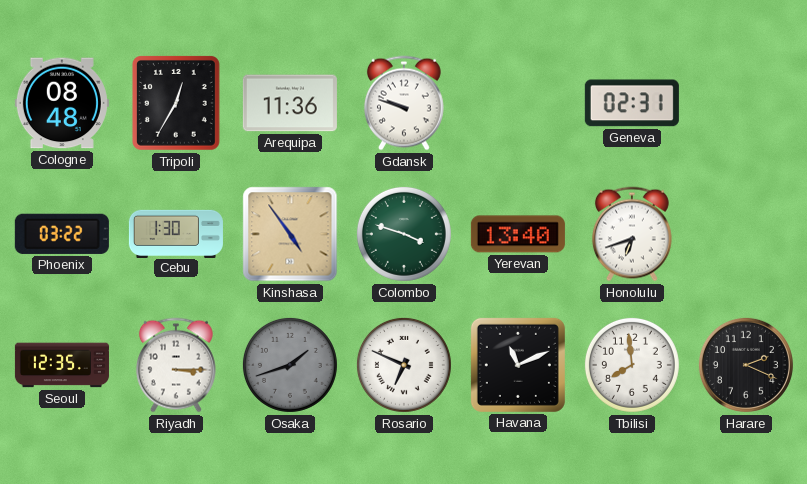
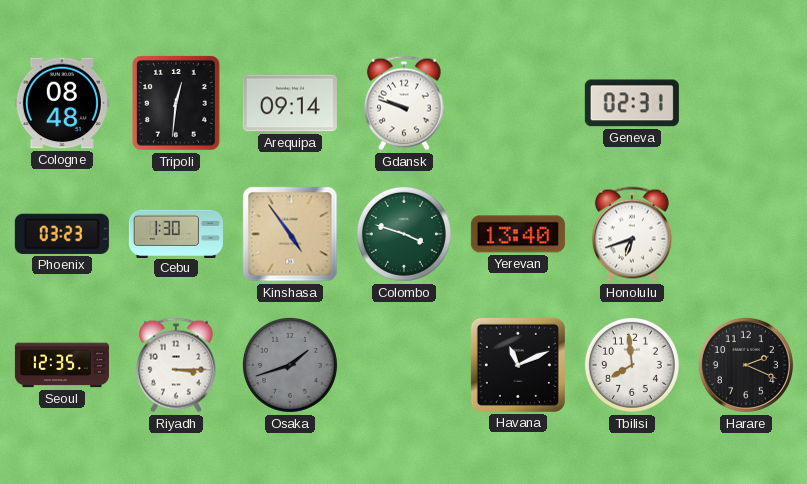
Tripoli: 12:35 -> 12:31
Arequipa: 11:36 -> 09:14
Phoenix: 03:22 -> 03:23
Rosario: 6:49 -> none
